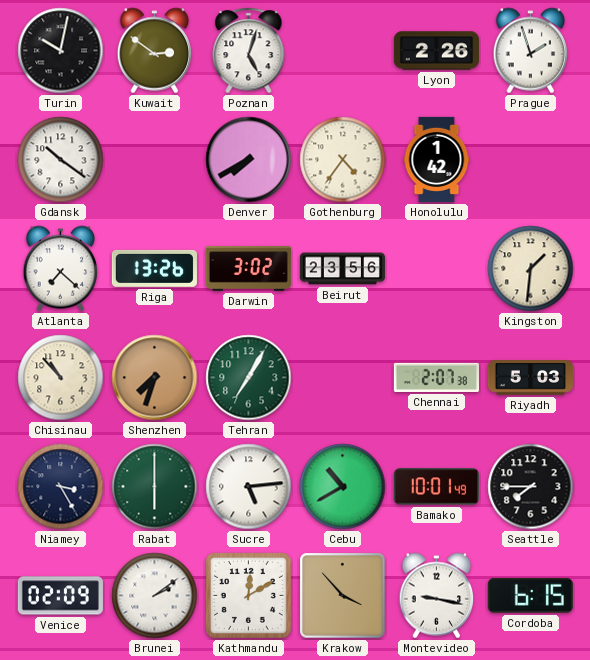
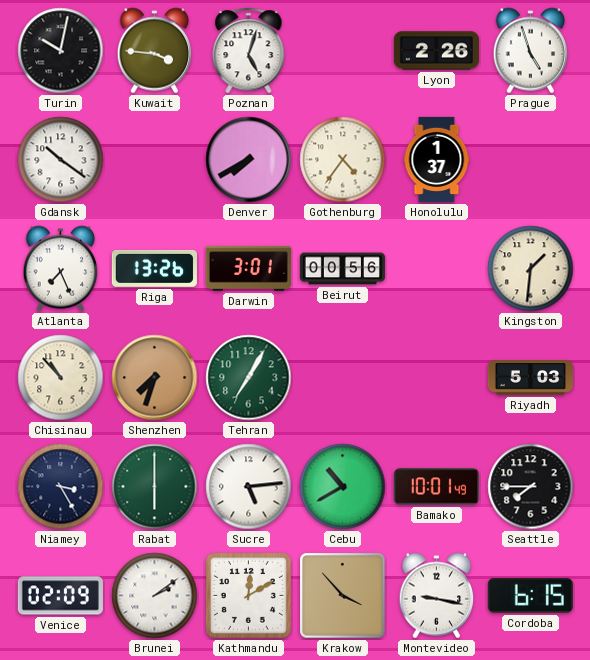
Kuwait: 2:51 -> 3:46
Prague: 1:57 -> 4:57
Honolulu: 1:42 -> 1:37
Atlanta: 7:22 -> 7:26
Darwin: 3:02 -> 3:01
Beirut: 23:56 -> 00:56
Chennai: 2:07 -> none
